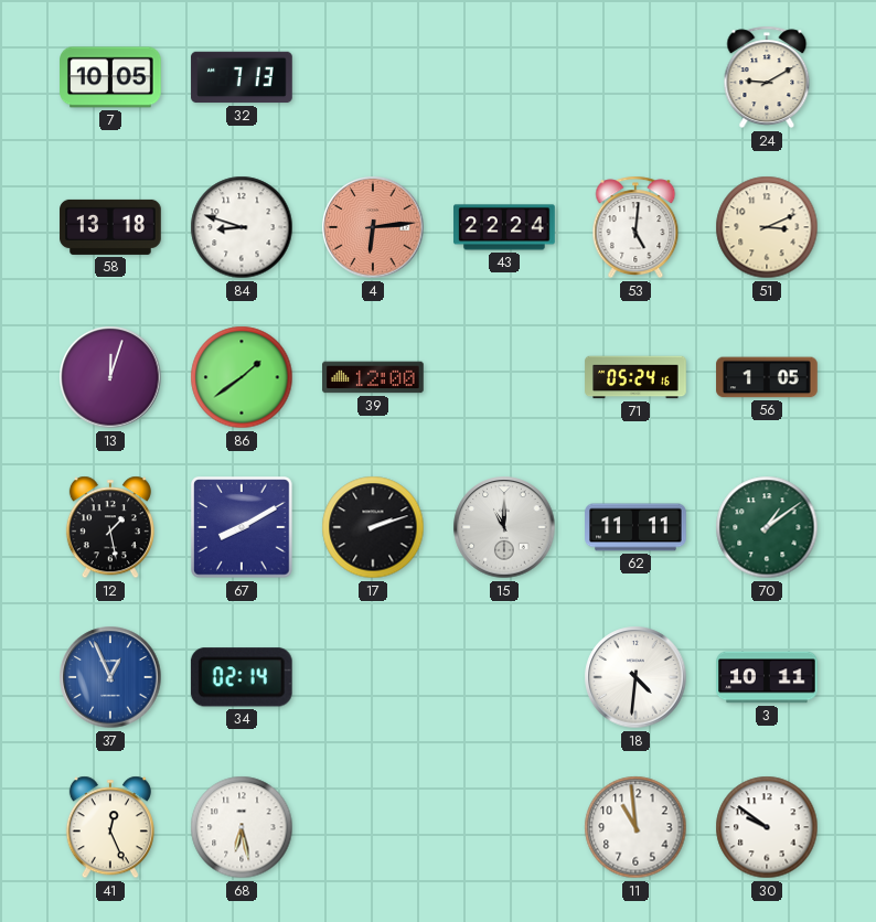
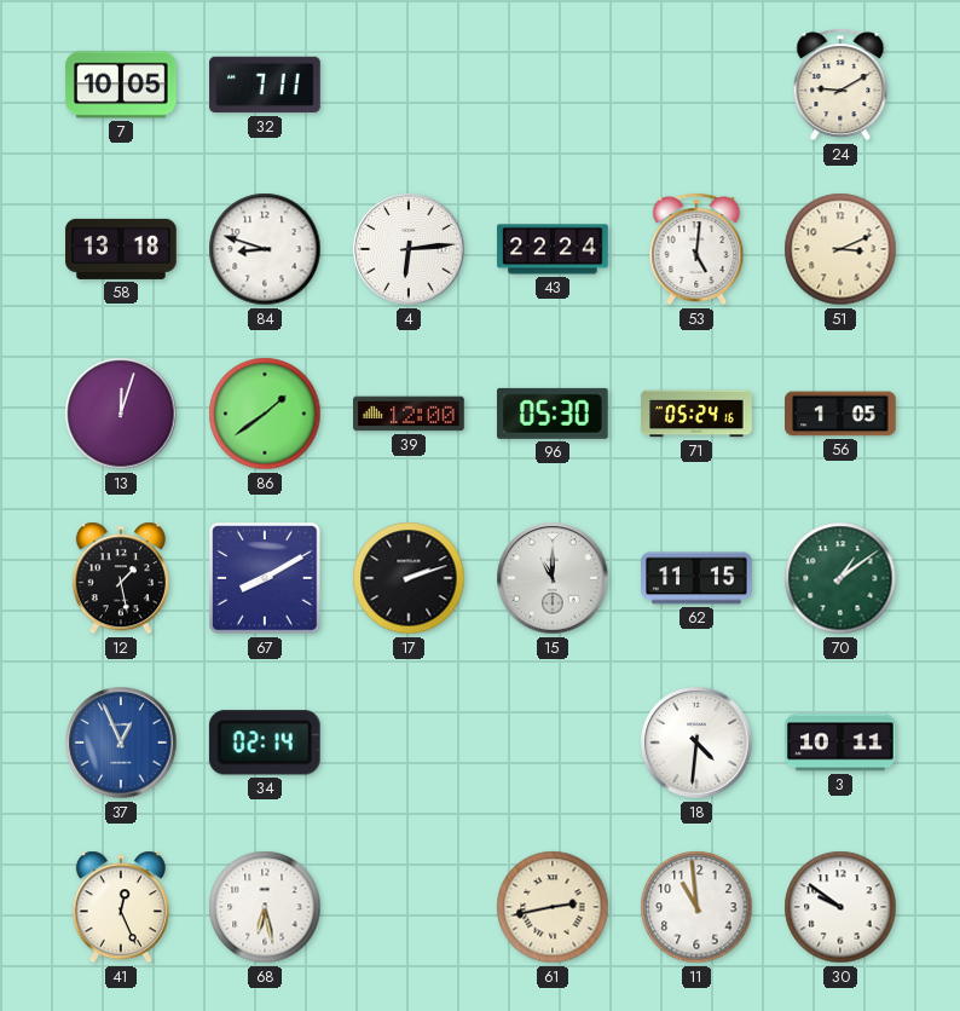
32: 7:13 -> 7:11
4 dial: salmon -> white
96: none -> 05:30
62: 11:11 -> 11:15
61: none -> 2:43
